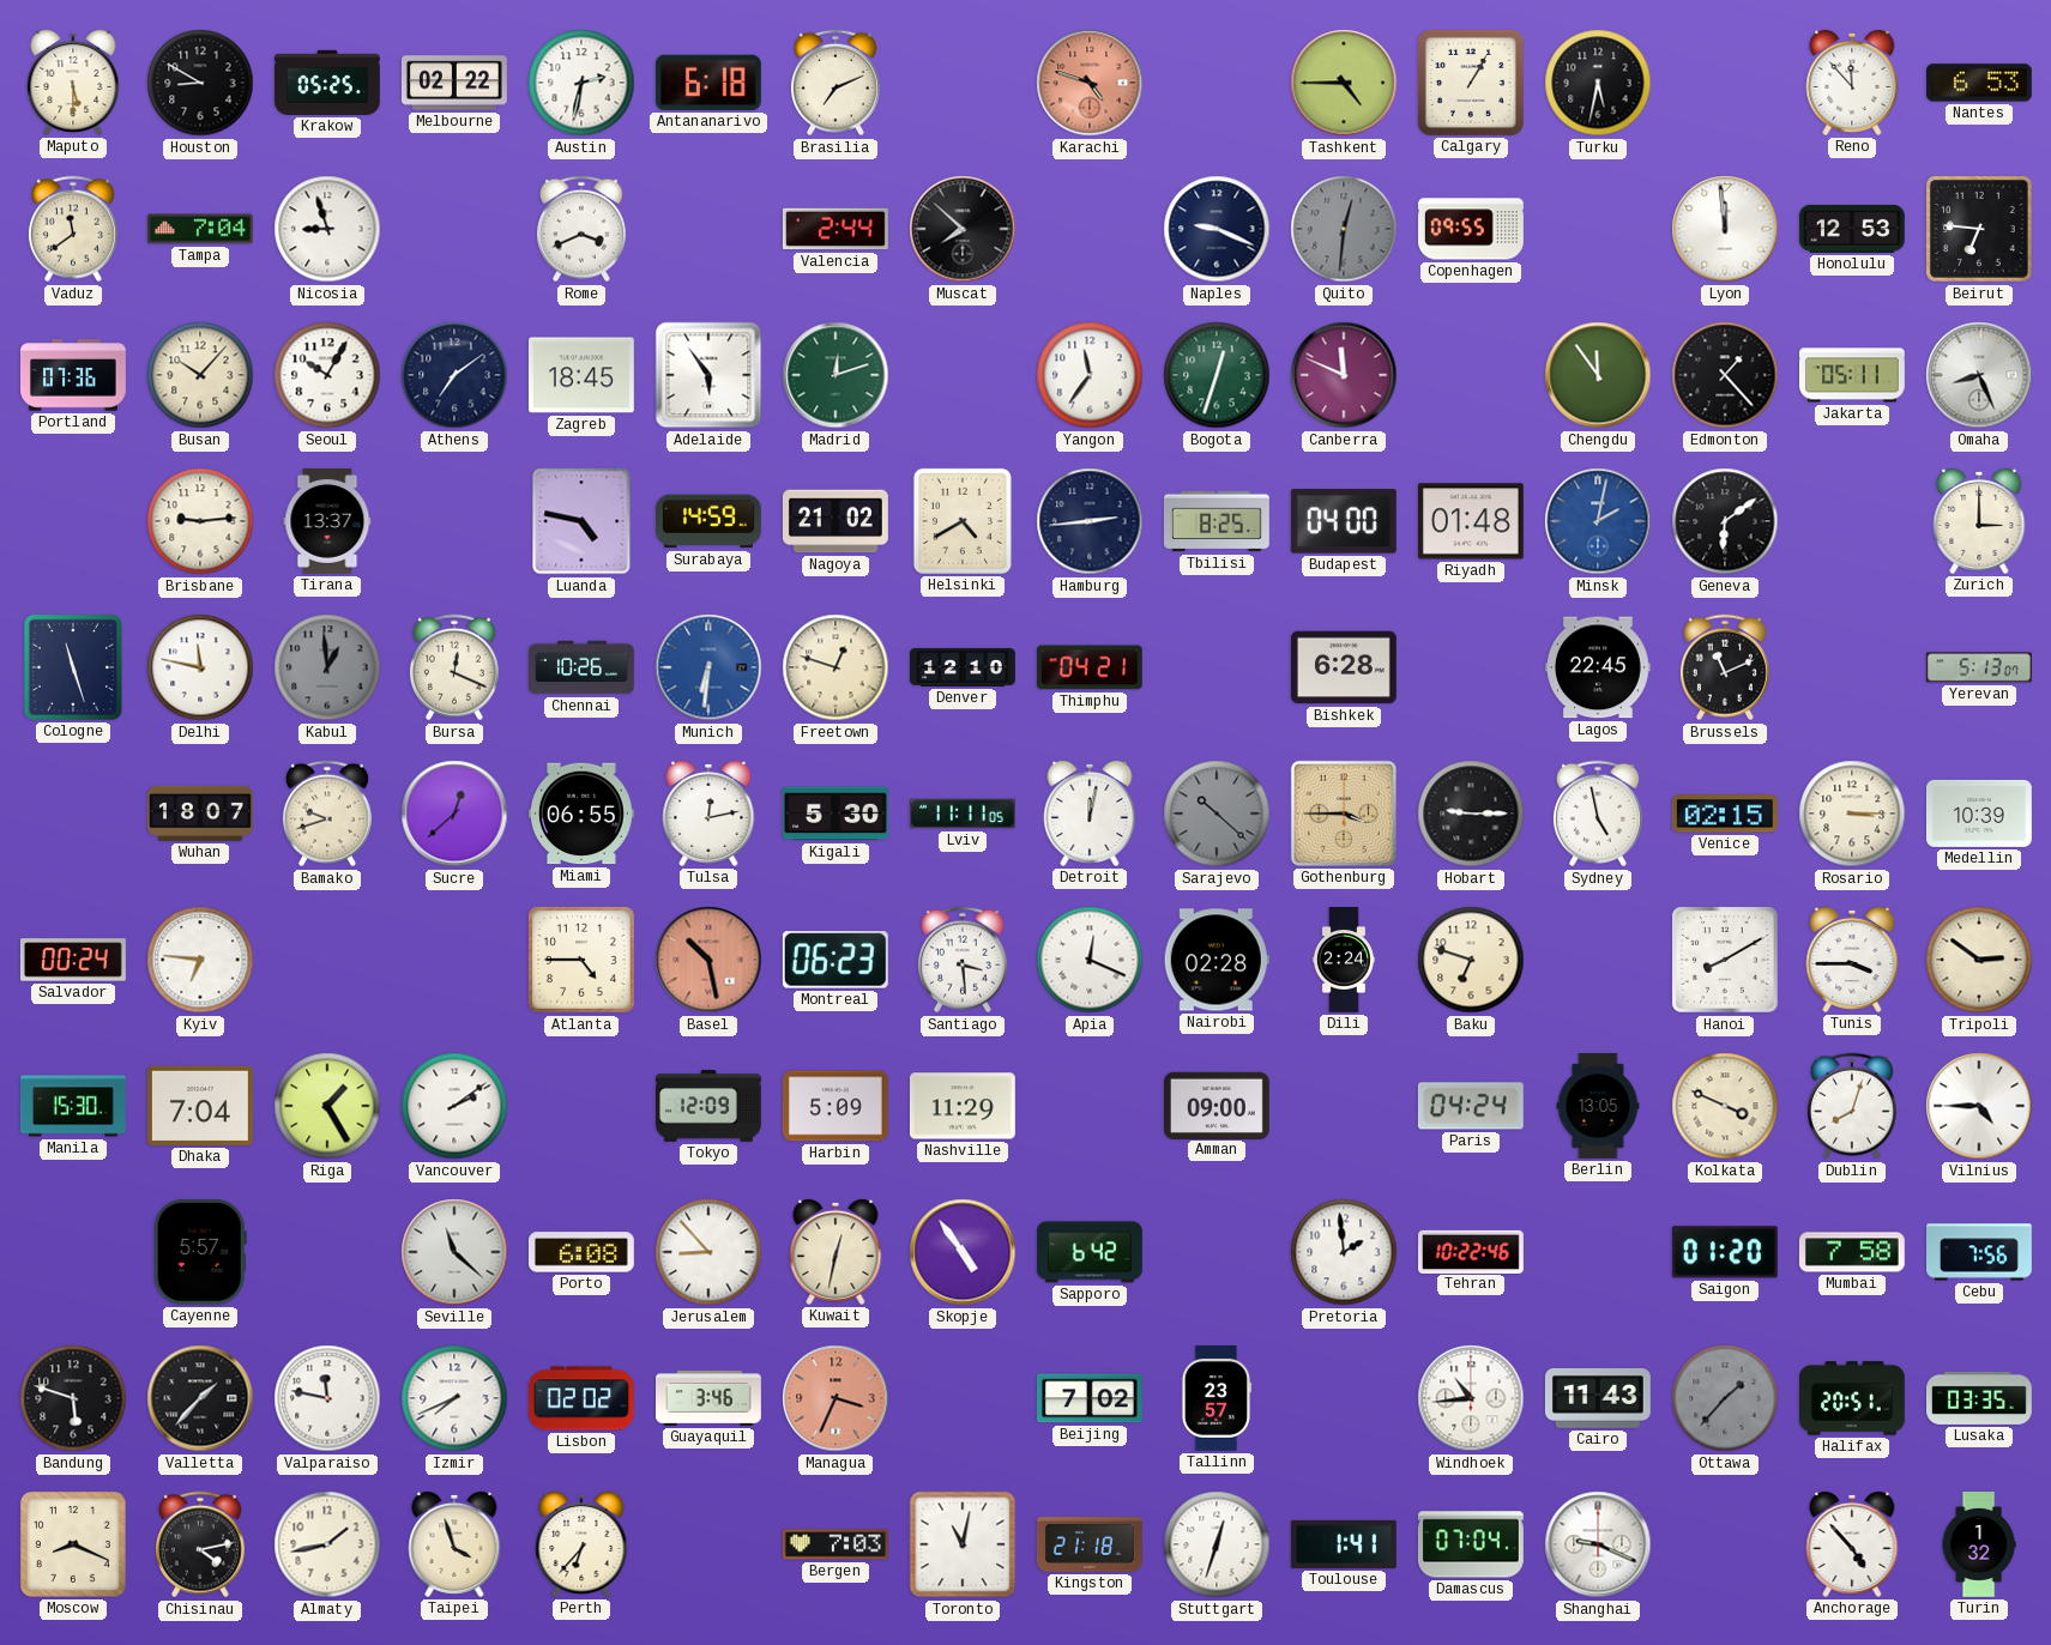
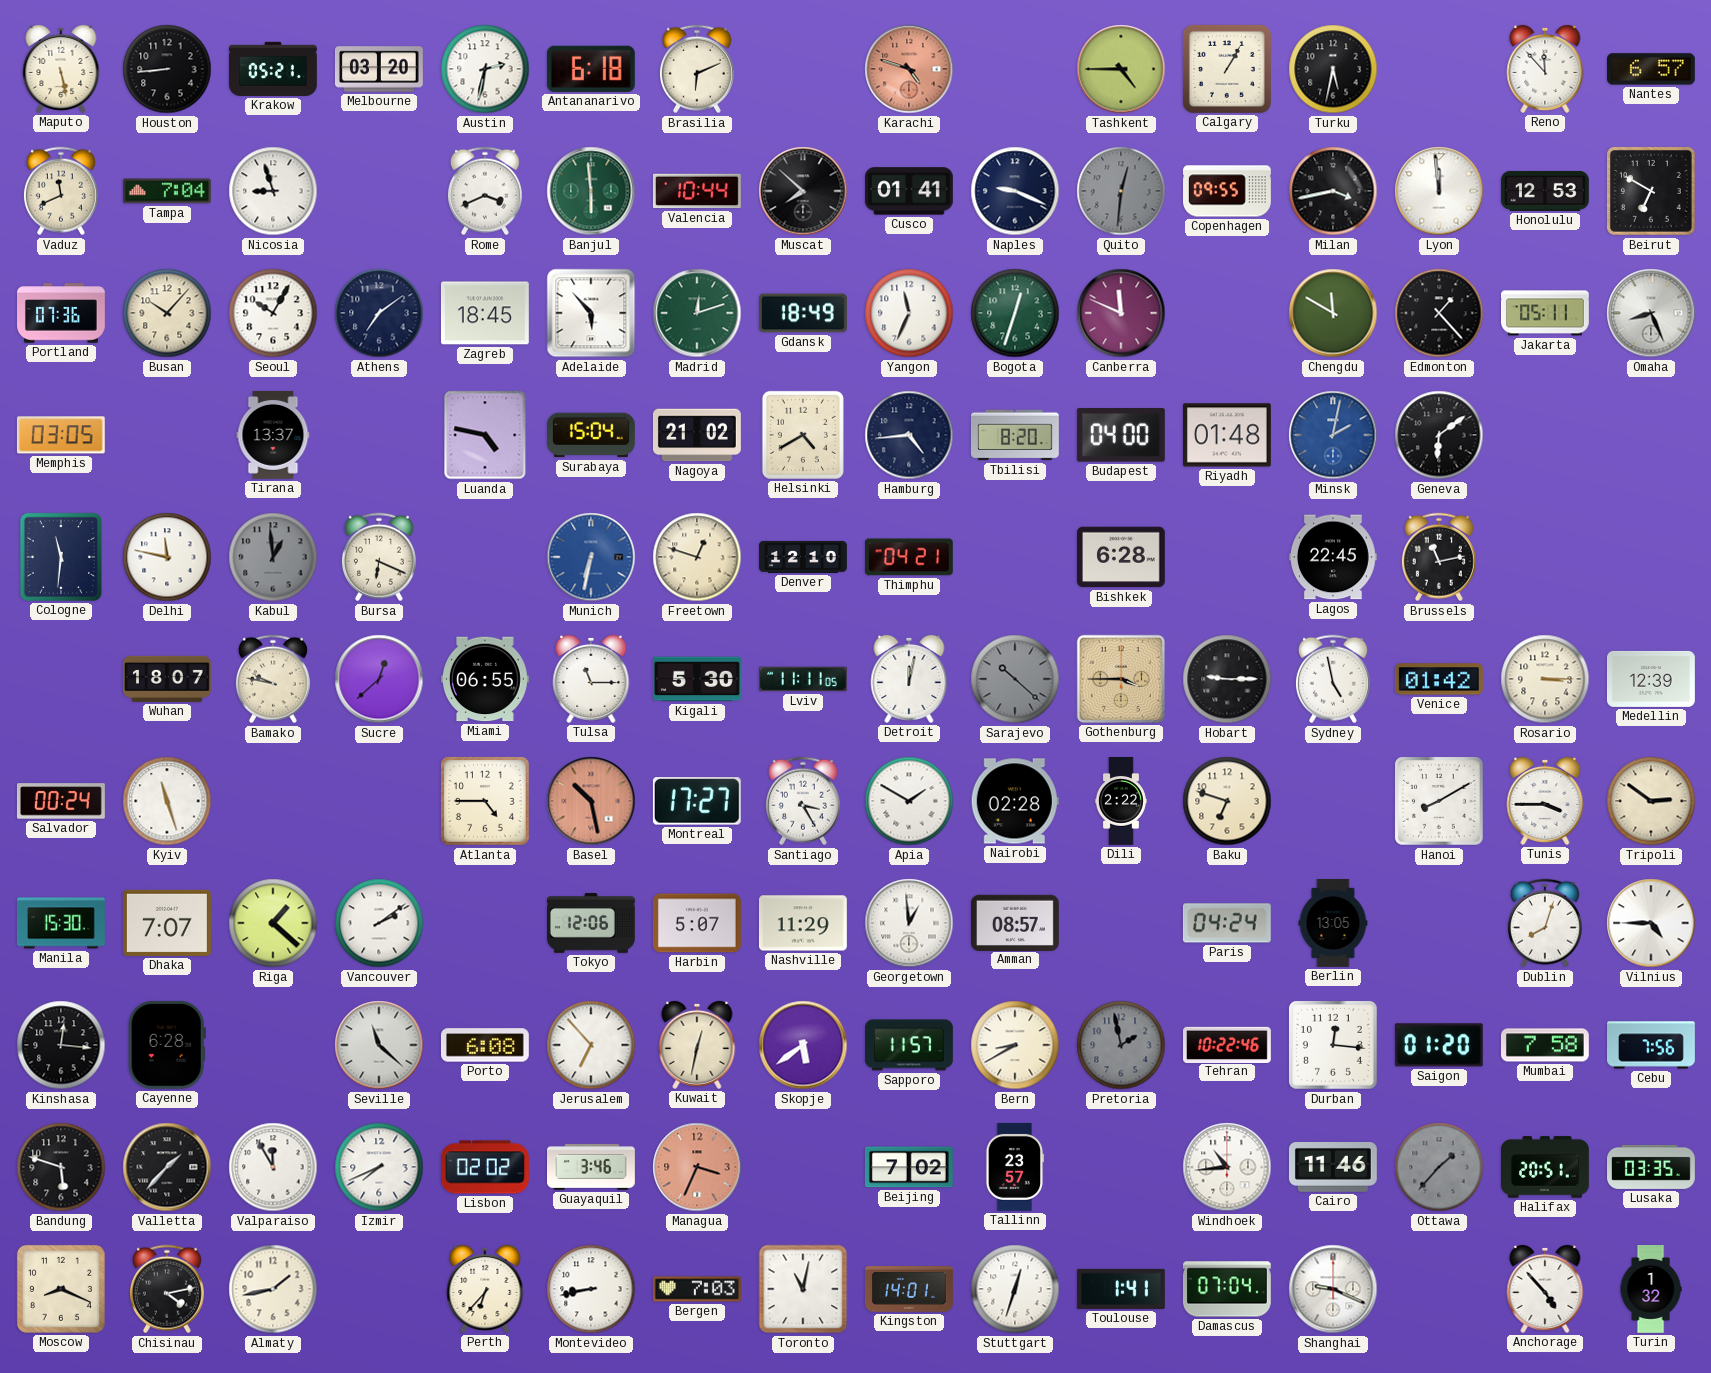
Maputo: 5:30 -> 5:28
Houston: 8:50 -> 8:44
Krakow: 05:25 -> 05:21
Melbourne: 02:22 -> 03:20
Brasilia: 7:11 -> 6:11
Nantes: 6:53 -> 6:57
Vaduz: 11:39 -> 11:41
Banjul: none -> 5:59
Valencia: 2:44 -> 10:44
Cusco: none -> 01:41
Milan: none -> 3:43
Beirut: 6:46 -> 6:50
Adelaide: 5:54 -> 5:53
Gdansk: none -> 18:49
Yangon: 11:36 -> 11:34
Chengdu: 11:54 -> 11:50
Memphis: none -> 03:05
Brisbane: 9:14 -> none
Surabaya: 14:59 -> 15:04
Hamburg: 2:44 -> 4:44
Tbilisi: 8:25 -> 8:20
Zurich: 3:00 -> none
Cologne: 11:27 -> 11:31
Bursa: 12:19 -> 6:19
Chennai: 10:26 -> none
Munich: 6:31 -> 6:32
Brussels: 11:11 -> 11:13
Yerevan: 5:13 -> none
Bamako: 9:42 -> 9:47
Tulsa: 12:13 -> 11:15
Venice: 02:15 -> 01:42
Medellin: 10:39 -> 12:39
Kyiv: 6:46 -> 11:27
Montreal: 06:23 -> 17:27
Santiago: 3:29 -> 3:25
Apia: 12:19 -> 1:50
Dili: 2:24 -> 2:22
Dhaka: 7:04 -> 7:07
Riga: 1:25 -> 1:22
Tokyo: 12:09 -> 12:06
Harbin: 5:09 -> 5:07
Georgetown: none -> 12:59
Amman: 09:00 -> 08:57
Kolkata: 3:49 -> none
Kinshasa: none -> 12:16
Cayenne: 5:57 -> 6:28
Jerusalem: 8:53 -> 6:53
Skopje: 4:54 -> 5:39
Sapporo: 6:42 -> 11:57
Bern: none -> 8:40
Pretoria: 1:59 -> 1:58
Pretoria dial: white -> grey
Durban: none -> 12:16
Valparaiso: 11:47 -> 11:55
Cairo: 11:43 -> 11:46
Taipei: 3:57 -> none
Montevideo: none -> 8:43
Kingston: 21:18 -> 14:01
